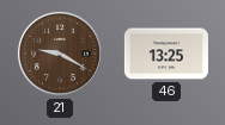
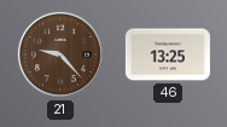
21: 9:20 -> 9:23
